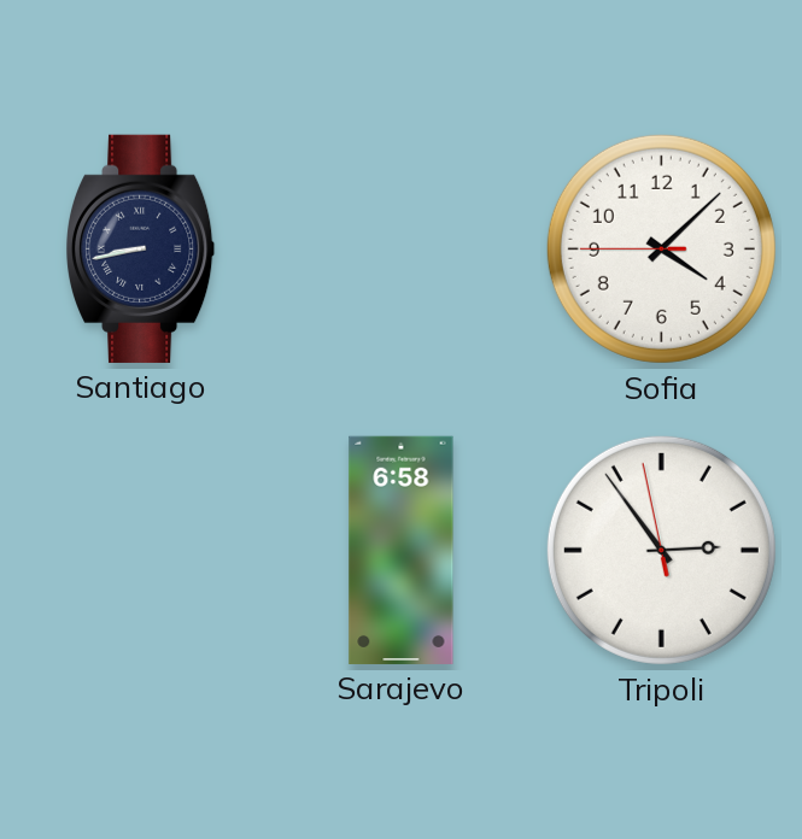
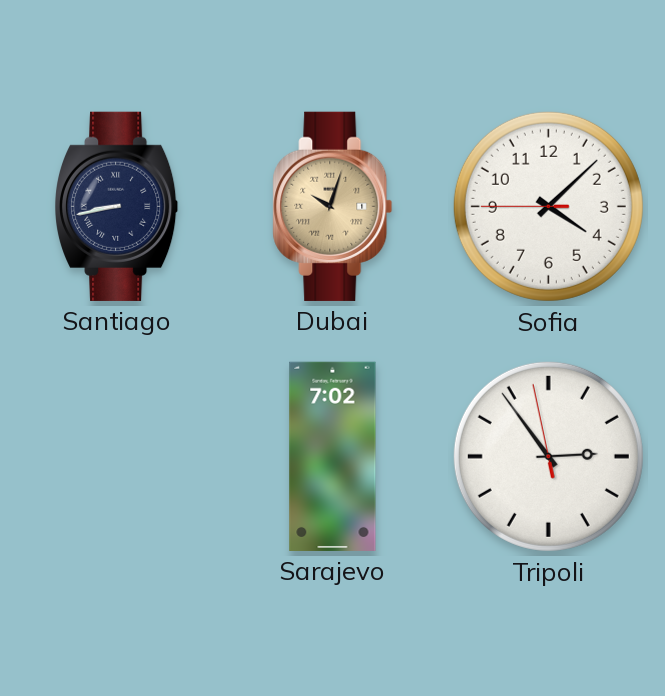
Dubai: none -> 10:03
Sarajevo: 6:58 -> 7:02
